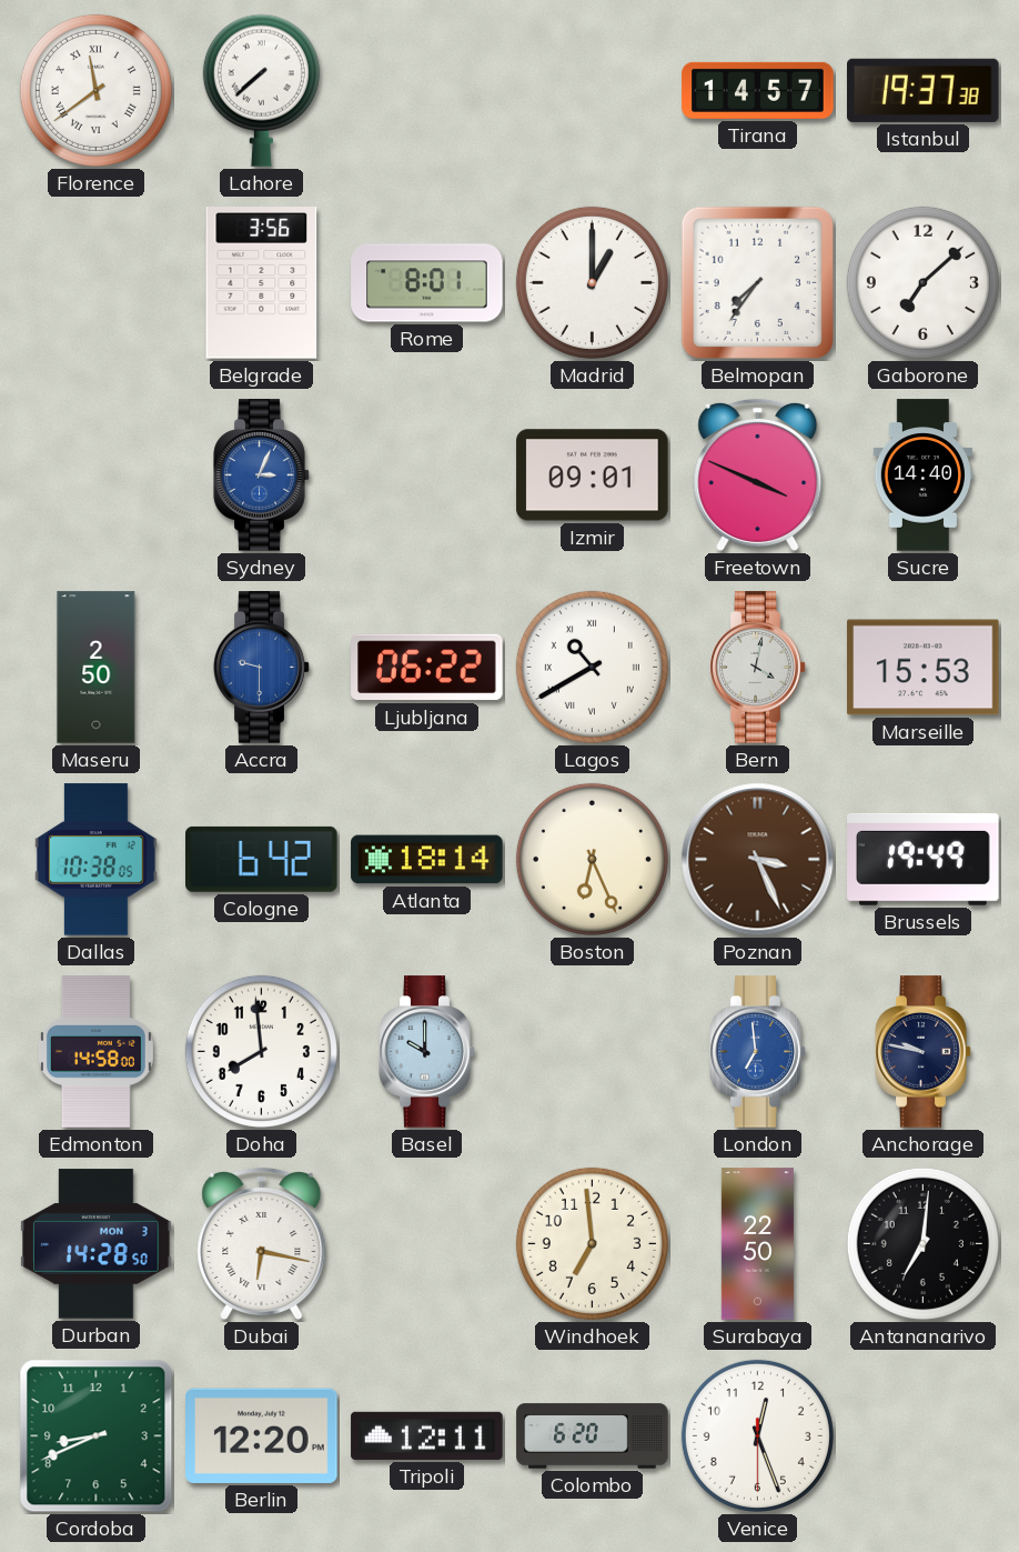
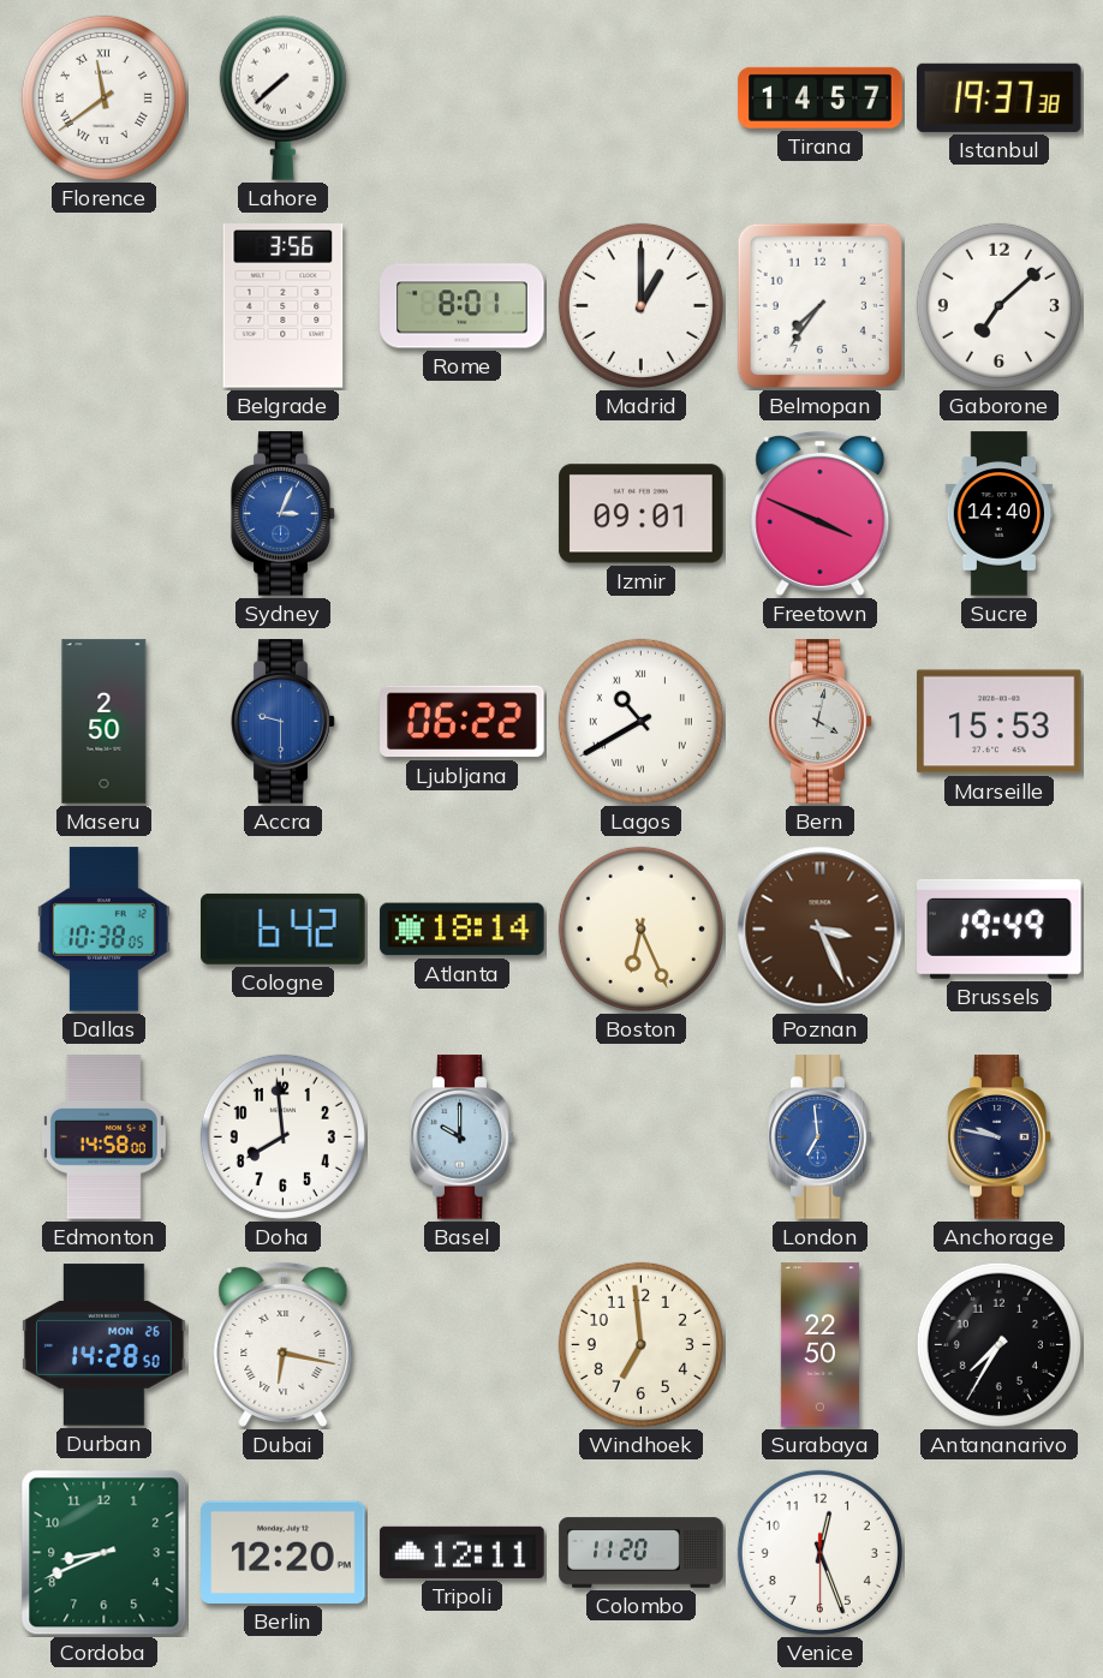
Durban date: MON 3 -> MON 26
Antananarivo: 7:01 -> 7:35
Colombo: 6:20 -> 11:20
